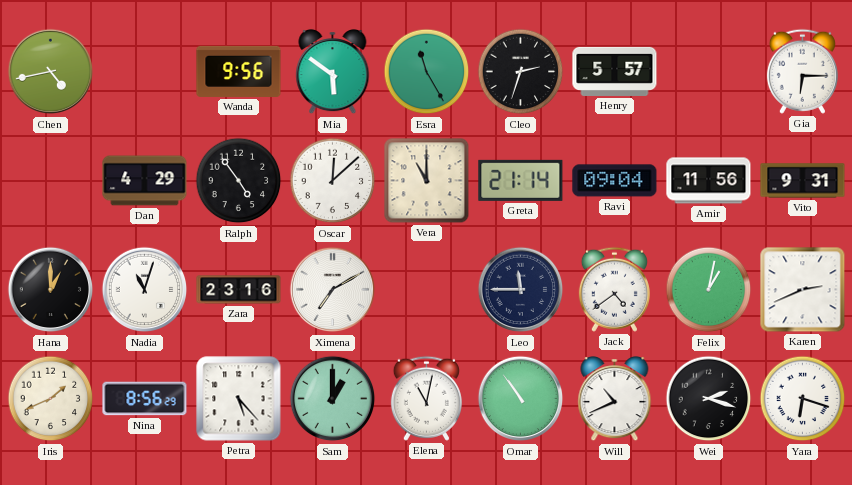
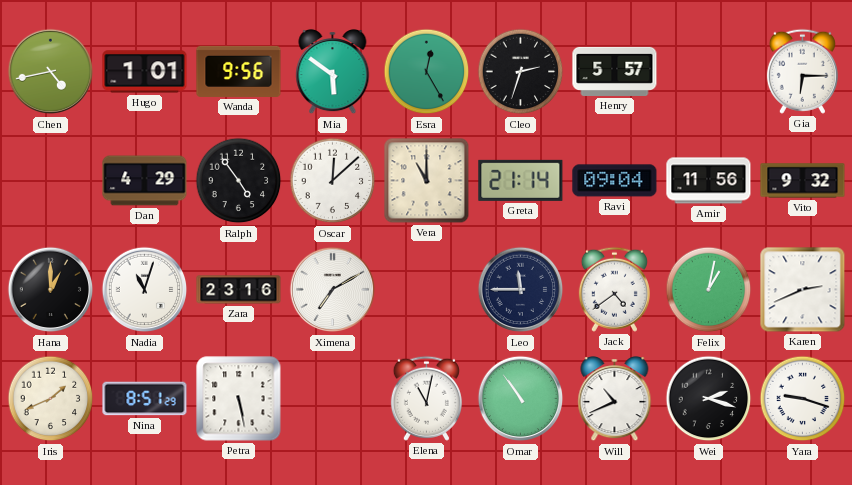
Hugo: none -> 1:01
Esra: 11:25 -> 12:25
Vito: 9:31 -> 9:32
Nina: 8:56 -> 8:51
Petra: 5:23 -> 5:28
Sam: 1:00 -> none
Yara: 6:18 -> 9:18
